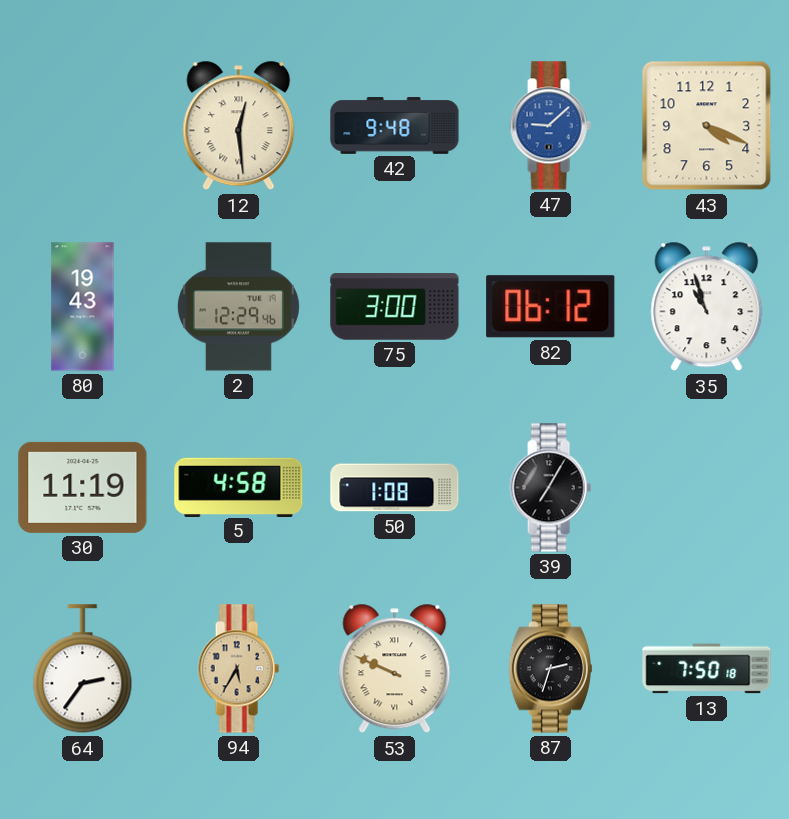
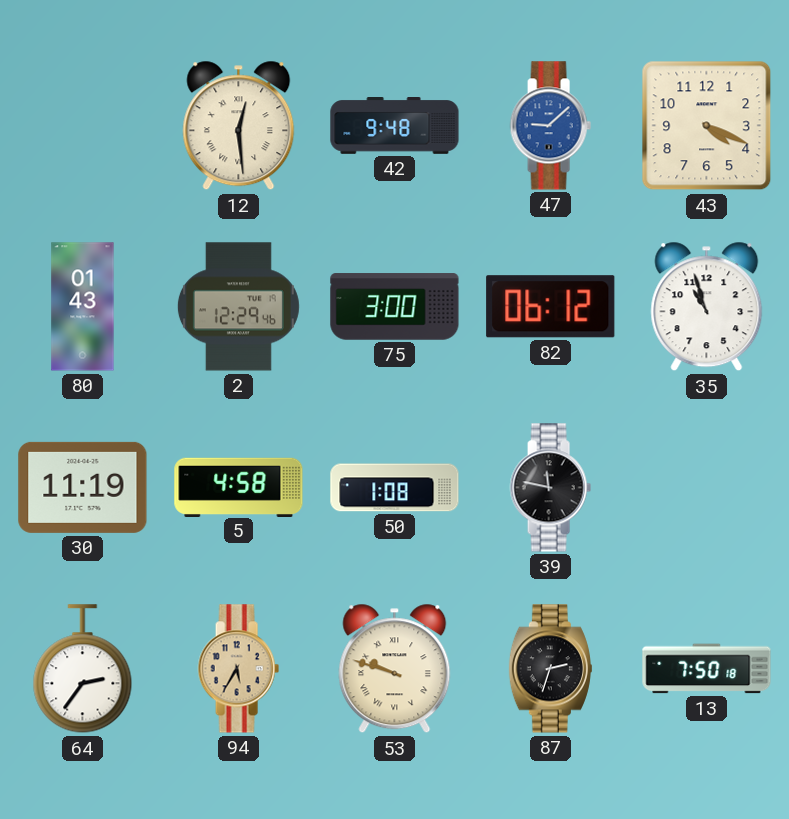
80: 19:43 -> 01:43
39: 7:05 -> 11:47
53: 9:49 -> 9:48
